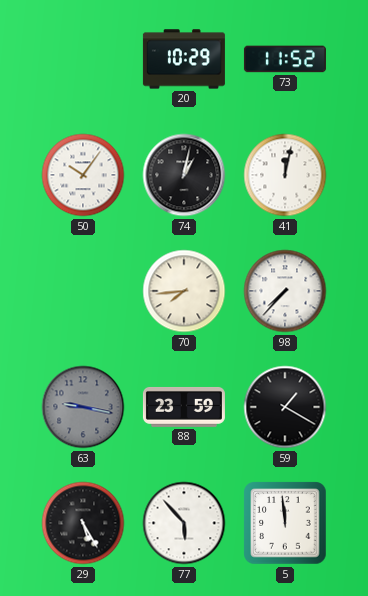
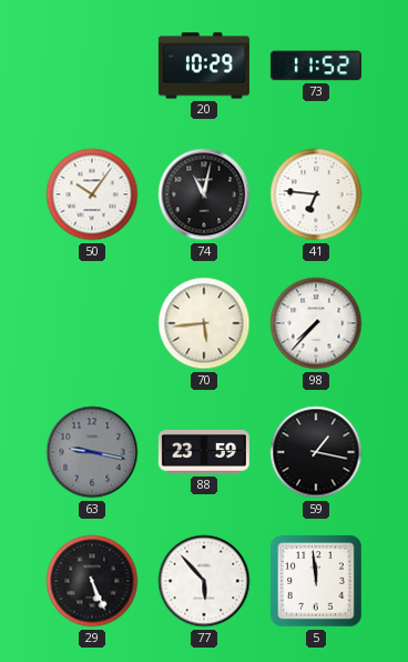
74: 1:02 -> 11:02
41: 12:02 -> 6:46
70: 7:44 -> 5:44
59: 1:20 -> 1:17
29: 5:25 -> 5:26
